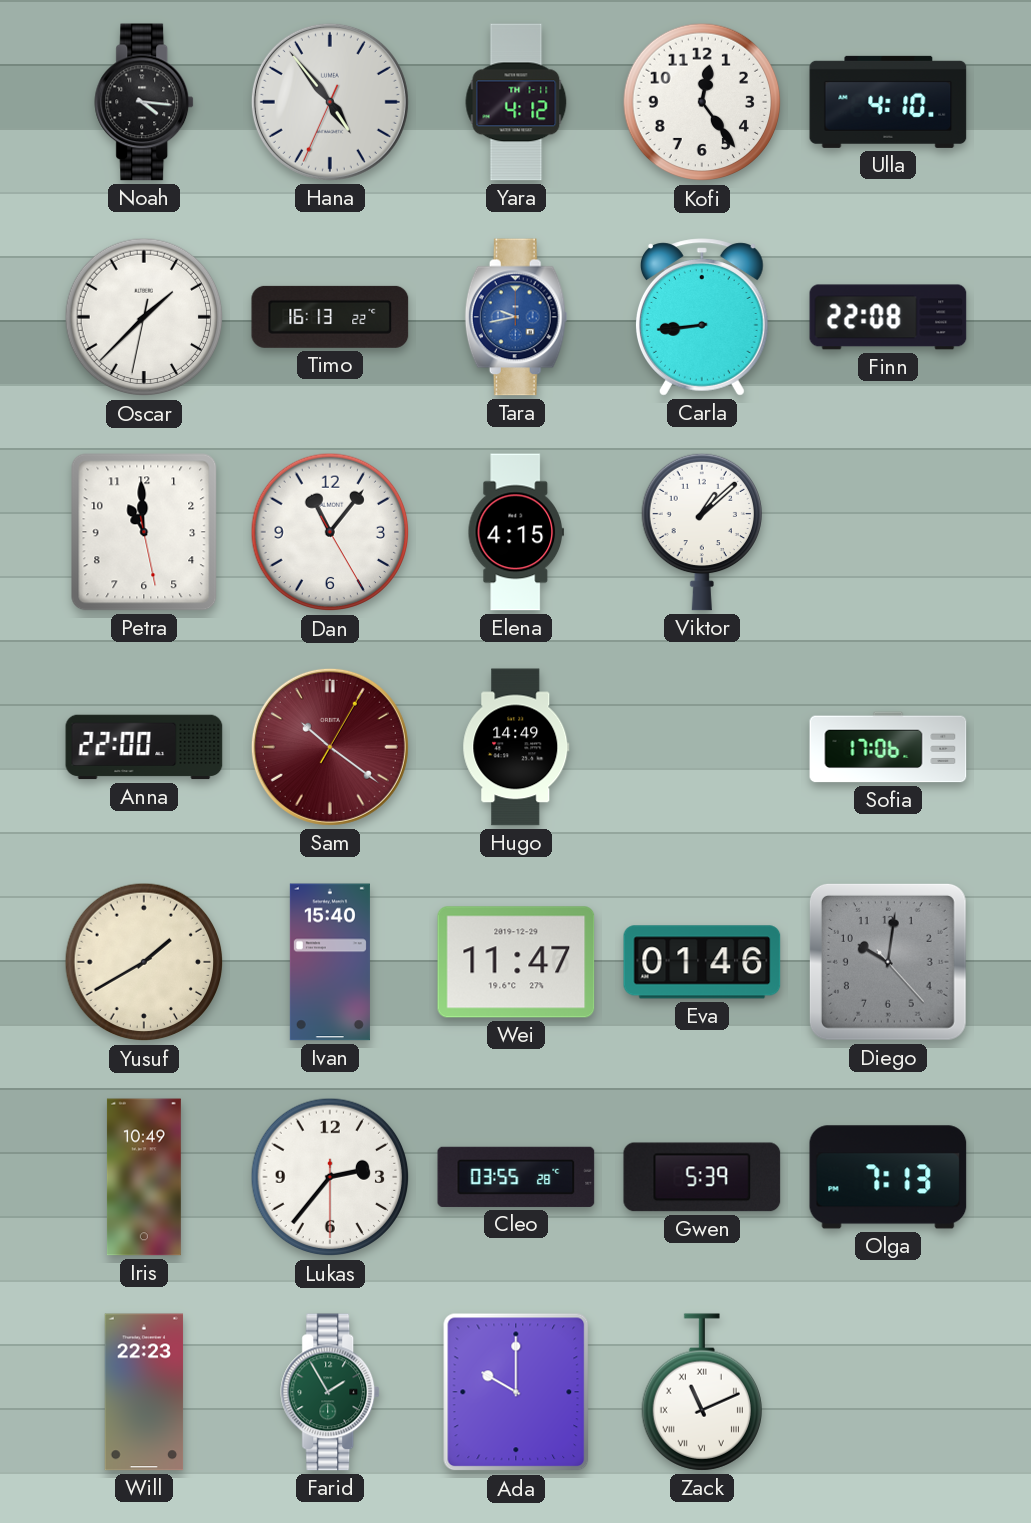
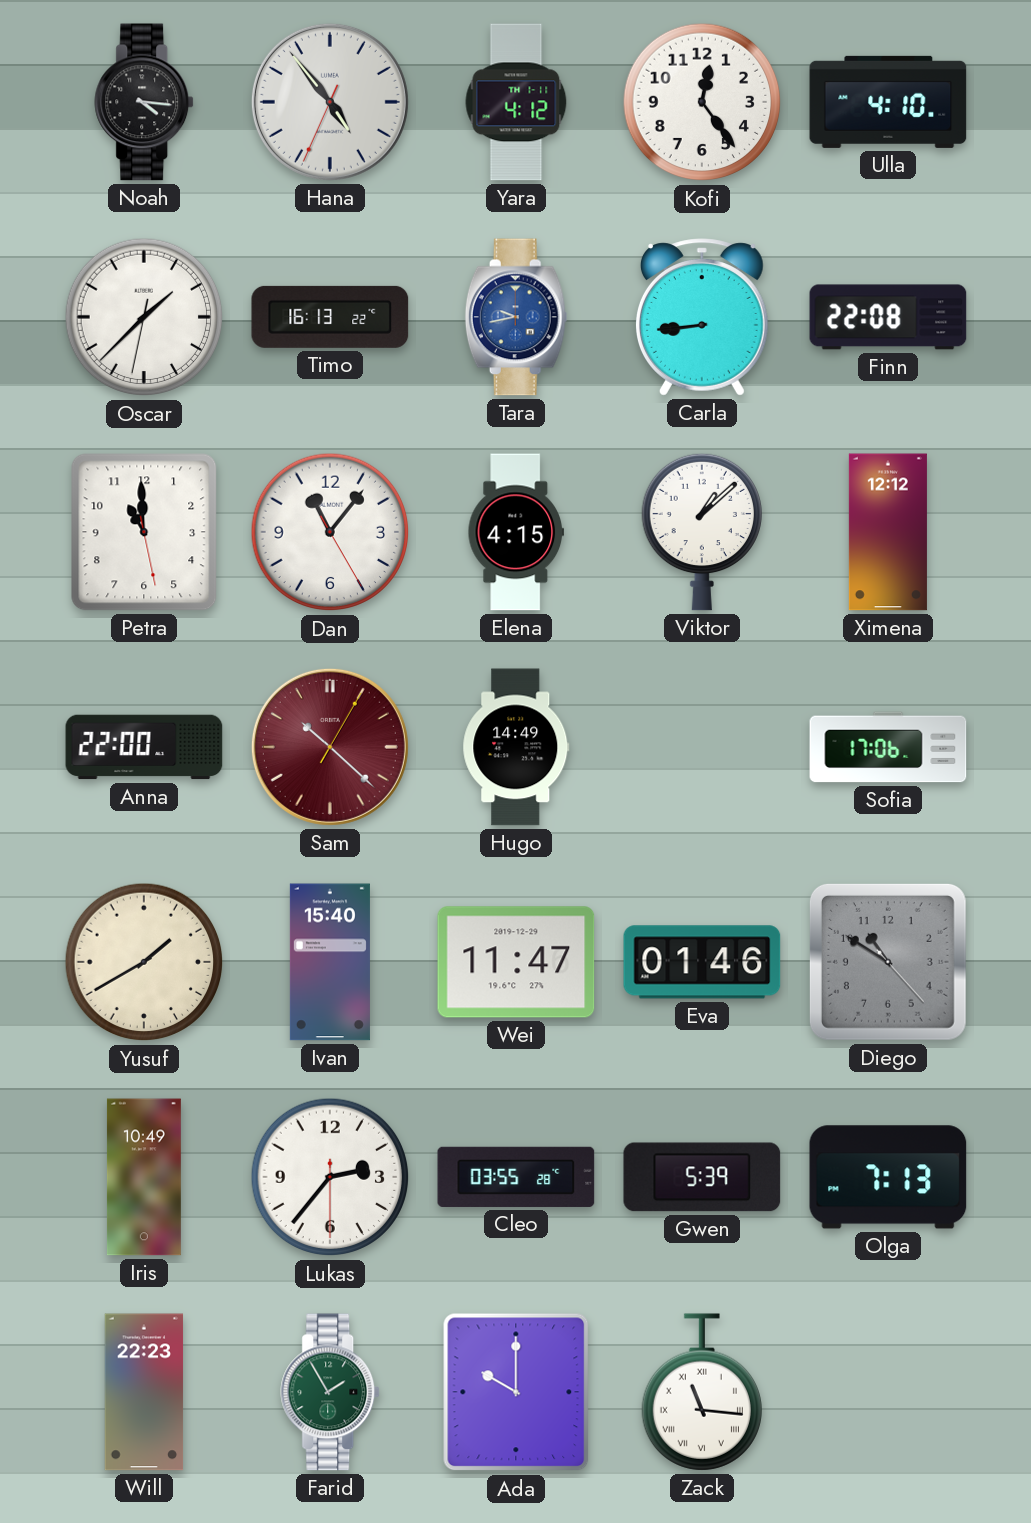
Ximena: none -> 12:12
Sam: 10:21 -> 10:22
Diego: 10:01 -> 10:50
Zack: 11:11 -> 11:16
